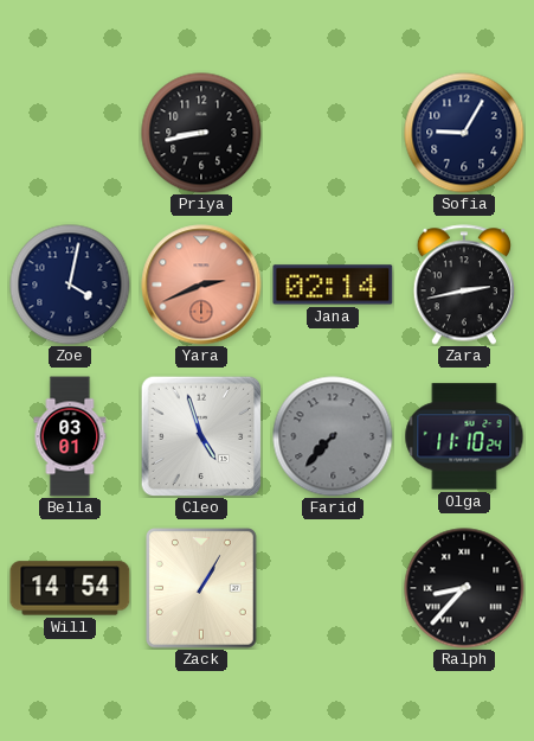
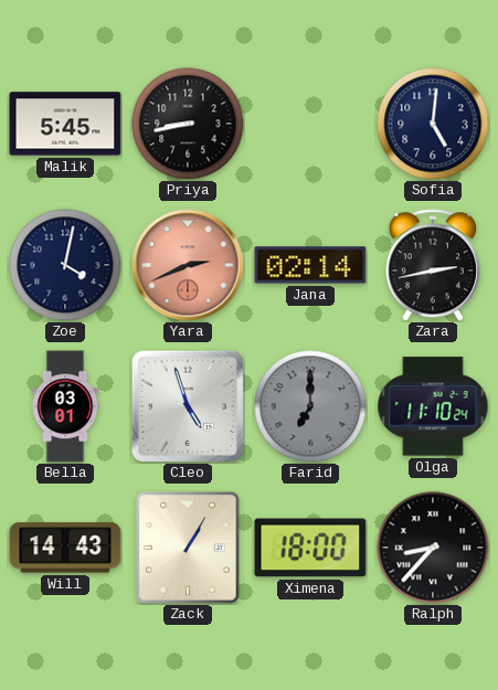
Malik: none -> 5:45
Sofia: 9:05 -> 5:01
Farid: 7:37 -> 7:00
Will: 14:54 -> 14:43
Ximena: none -> 18:00
